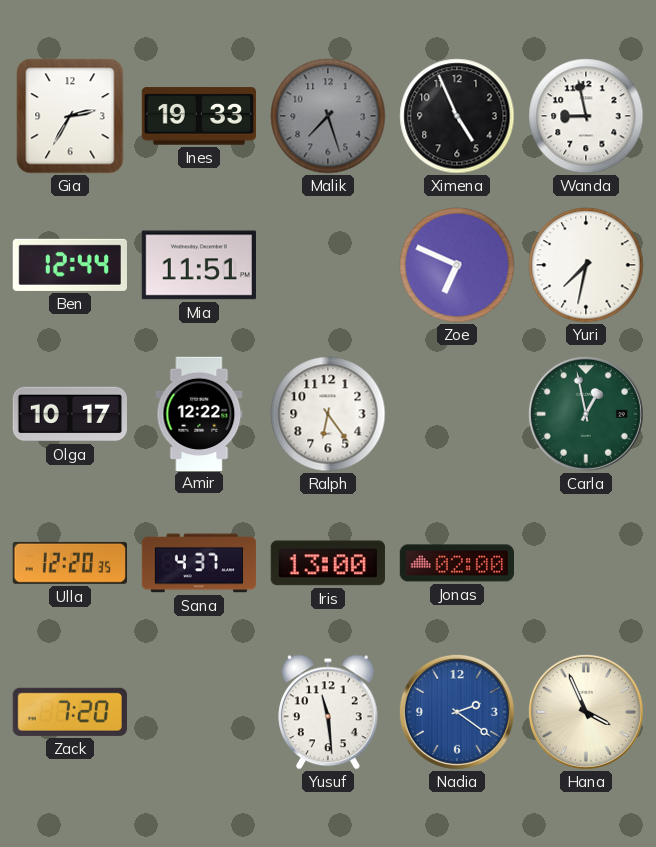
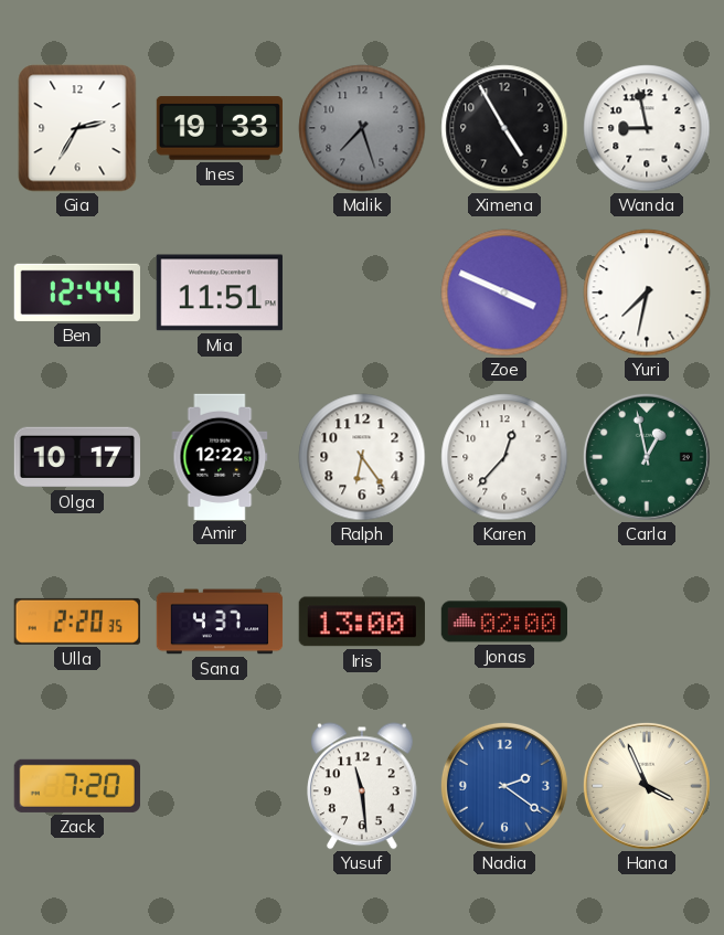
Ximena: 4:56 -> 4:55
Zoe: 6:49 -> 3:49
Karen: none -> 12:37
Ulla: 12:20 -> 2:20
